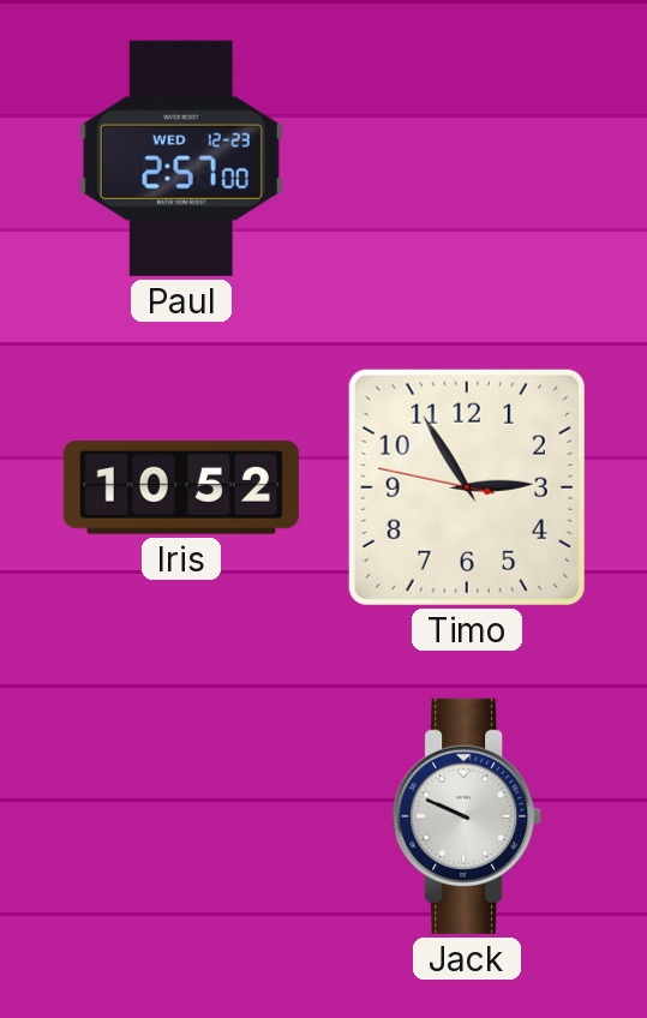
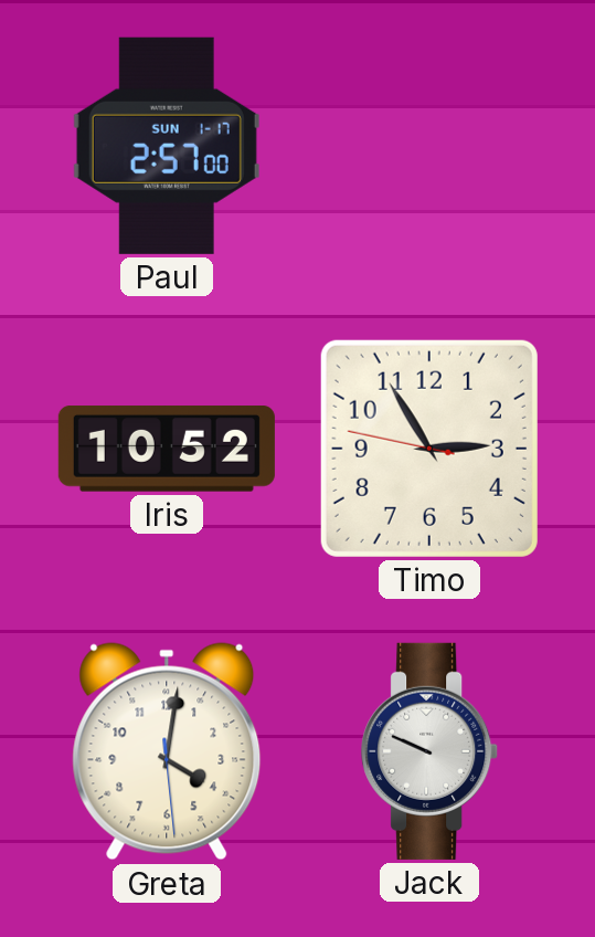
Paul date: WED 12-23 -> SUN 1-17
Greta: none -> 4:01
